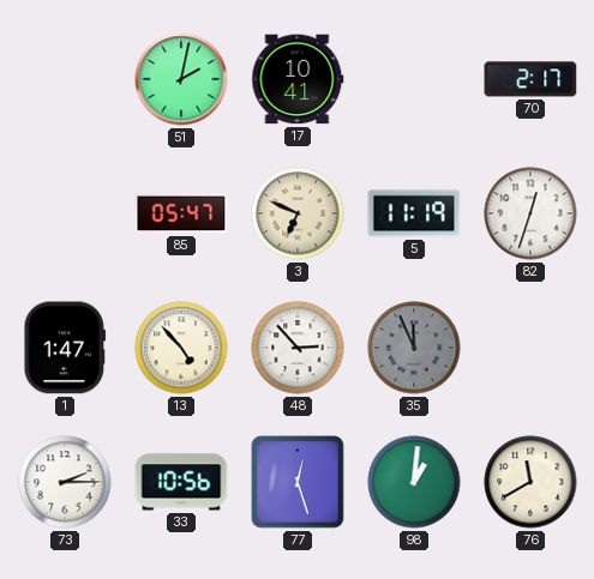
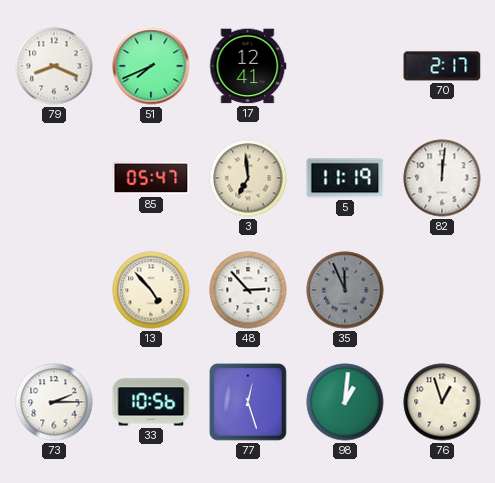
79: none -> 8:19
51: 2:02 -> 7:41
17: 10:41 -> 12:41
3: 6:49 -> 6:59
82: 12:33 -> 12:01
1: 1:47 -> none
76: 11:40 -> 12:57
